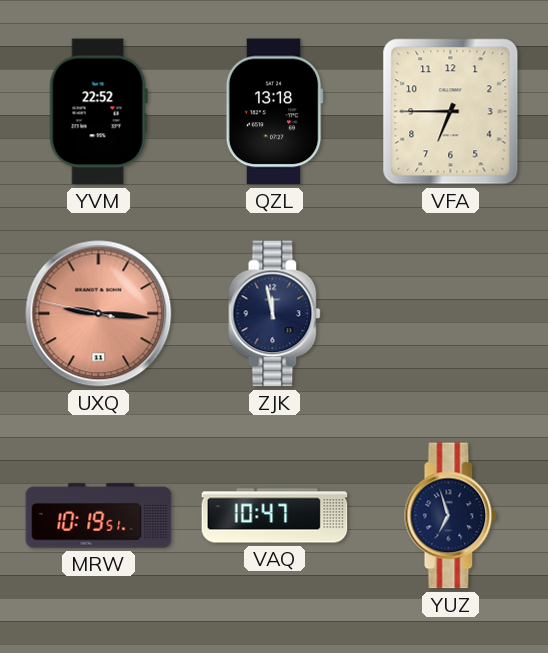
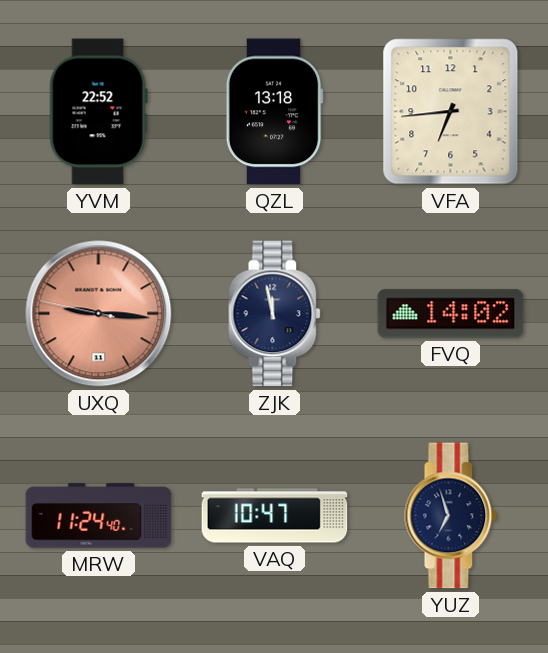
VFA: 6:45 -> 6:44
FVQ: none -> 14:02
MRW: 10:19 -> 11:24
